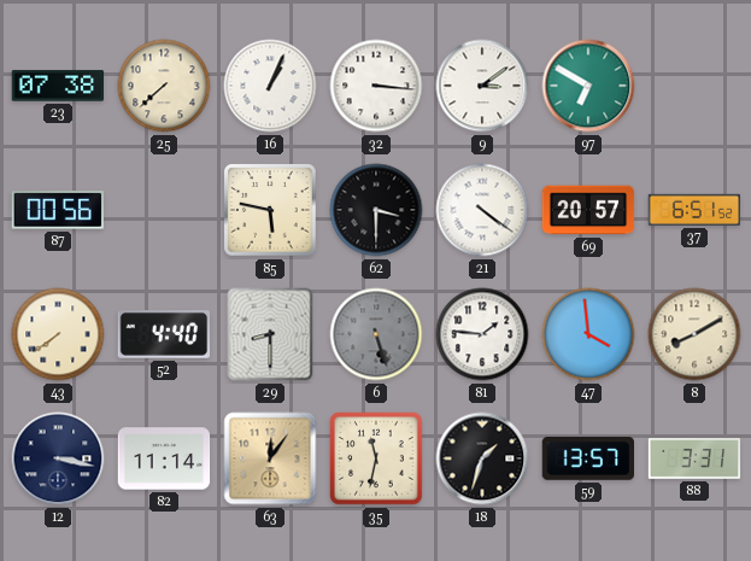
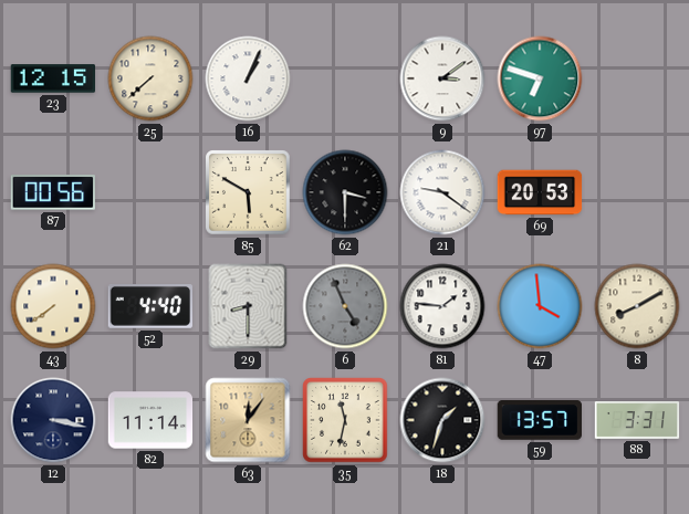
23: 07:38 -> 12:15
32: 3:16 -> none
97: 6:50 -> 6:48
85: 5:47 -> 5:50
21: 4:21 -> 9:21
69: 20:57 -> 20:53
37: 6:51 -> none
6: 5:27 -> 4:56
